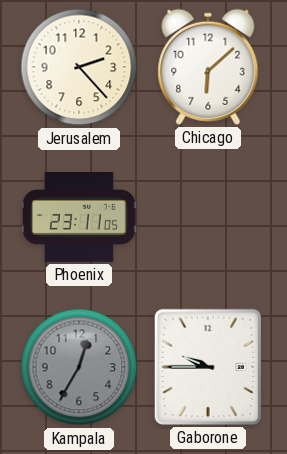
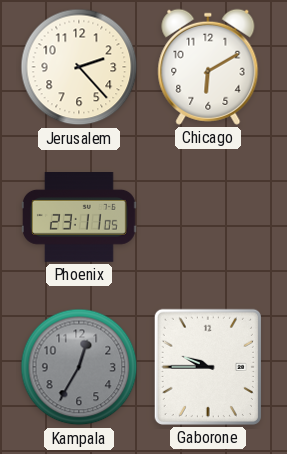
Chicago: 6:08 -> 6:10
